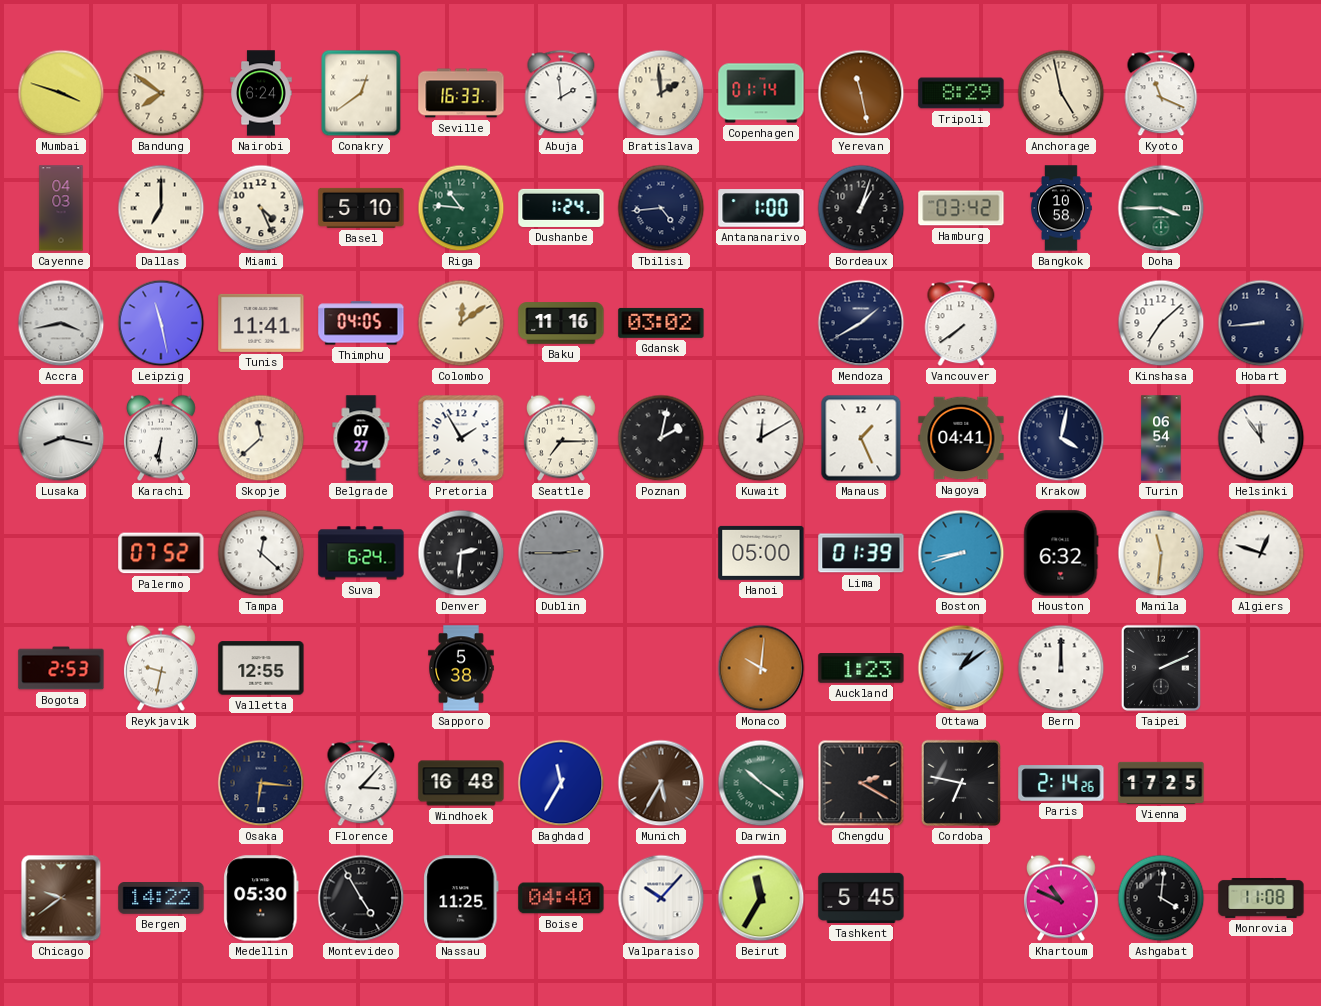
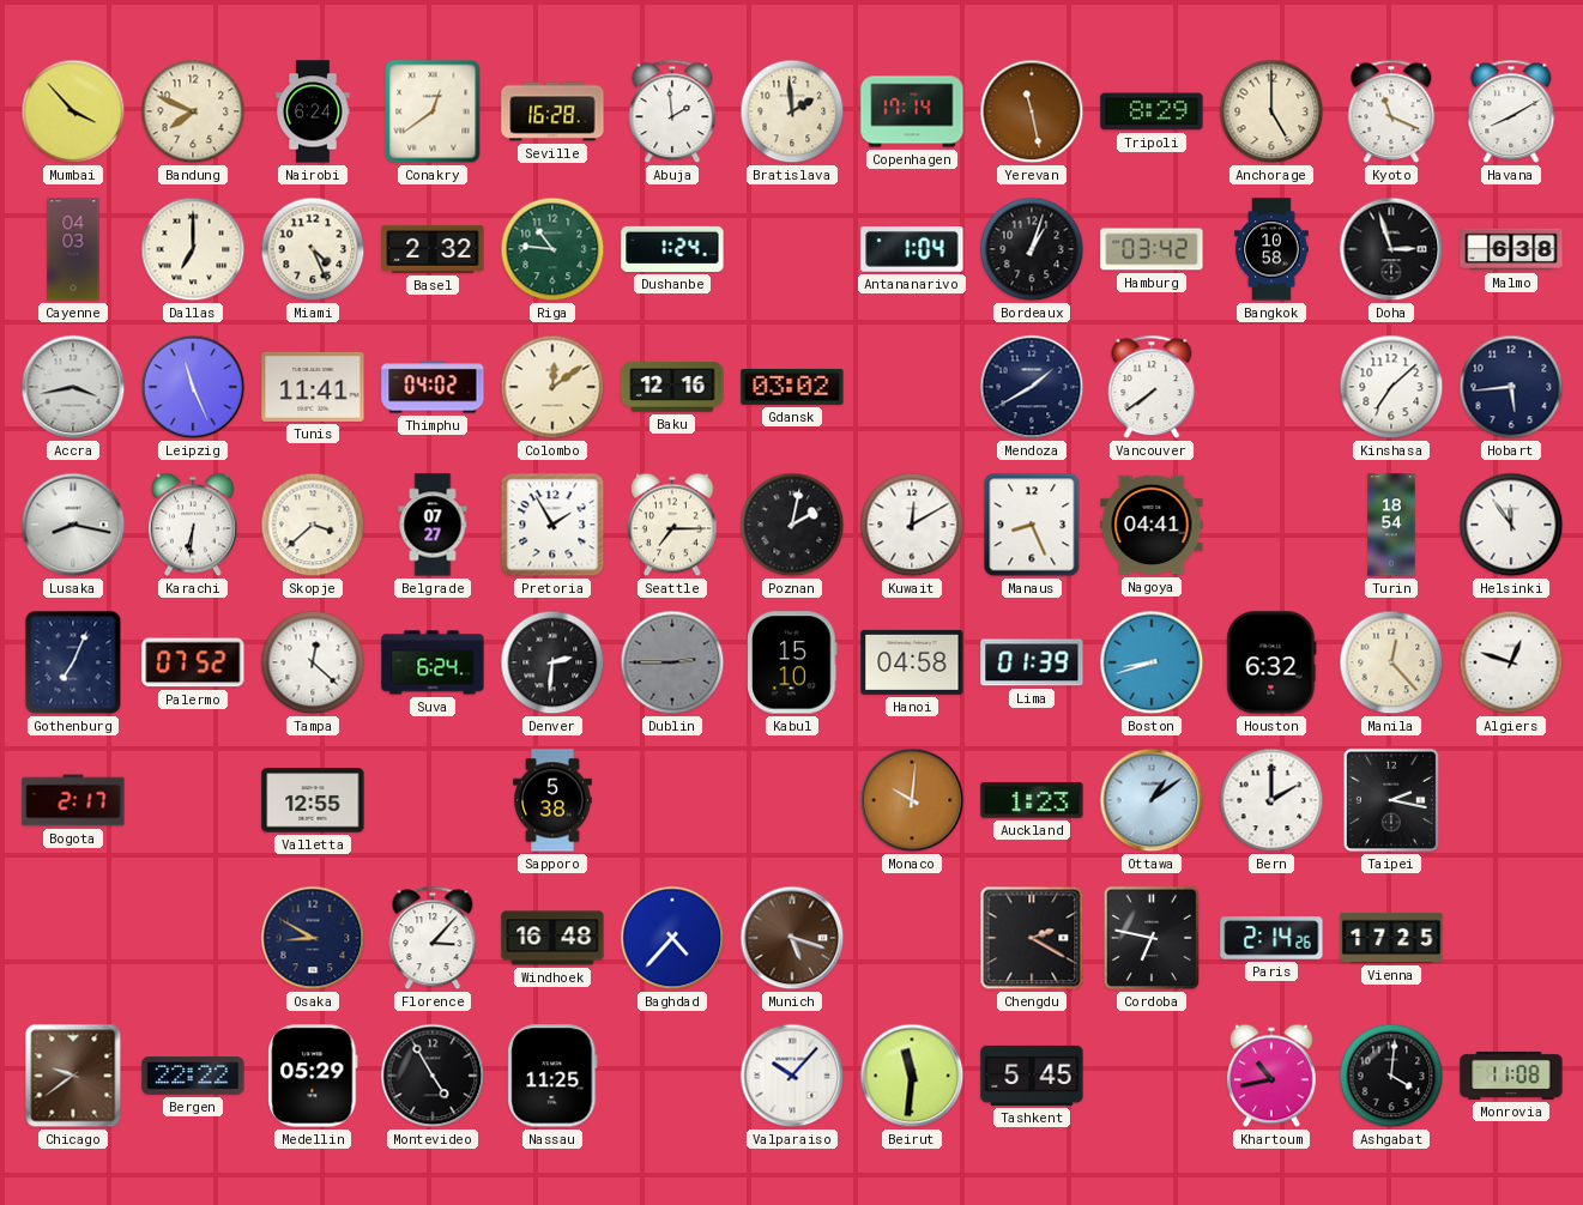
Mumbai: 3:48 -> 3:53
Bandung: 7:51 -> 7:49
Seville: 16:33 -> 16:28
Copenhagen: 01:14 -> 17:14
Anchorage: 4:58 -> 5:00
Havana: none -> 8:10
Basel: 5:10 -> 2:32
Tbilisi: 4:44 -> none
Antananarivo: 1:00 -> 1:04
Doha: 3:45 -> 2:57
Doha dial: green -> black
Malmo: none -> 6:38
Leipzig: 11:28 -> 11:26
Thimphu: 04:05 -> 04:02
Baku: 11:16 -> 12:16
Hobart: 8:44 -> 5:44
Skopje: 11:38 -> 3:38
Manaus: 1:26 -> 8:26
Krakow: 4:02 -> none
Turin: 06:54 -> 18:54
Gothenburg: none -> 7:04
Kabul: none -> 15:10
Hanoi: 05:00 -> 04:58
Manila: 11:31 -> 12:23
Bogota: 2:53 -> 2:17
Reykjavik: 9:32 -> none
Bern: 12:00 -> 2:00
Taipei: 2:11 -> 2:17
Osaka: 6:16 -> 8:50
Baghdad: 11:35 -> 4:37
Munich: 5:35 -> 5:18
Darwin: 10:21 -> none
Bergen: 14:22 -> 22:22
Medellin: 05:30 -> 05:29
Boise: 04:40 -> none
Beirut: 11:35 -> 11:31
Khartoum: 10:49 -> 10:43
